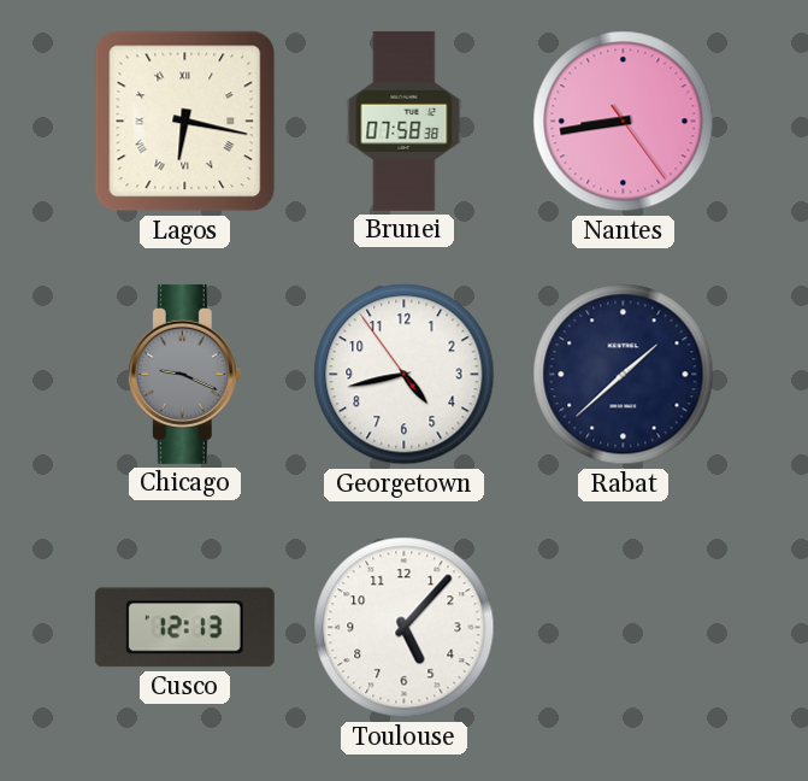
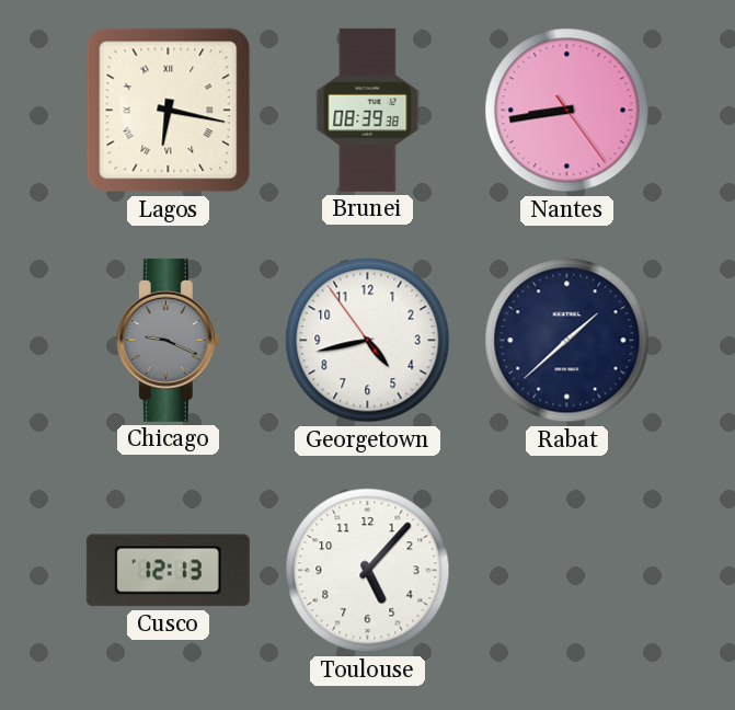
Brunei: 07:58 -> 08:39
